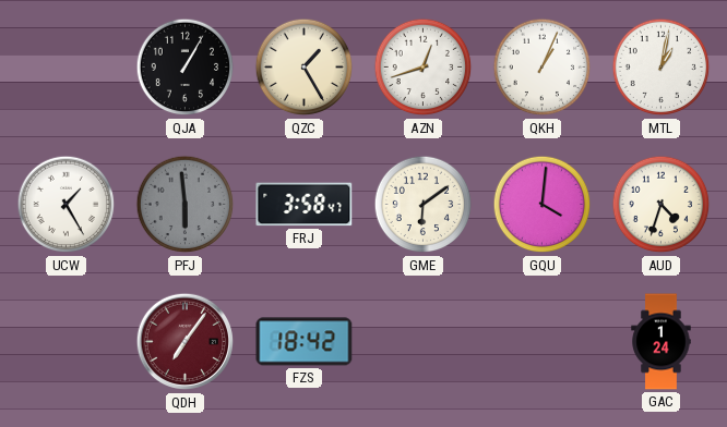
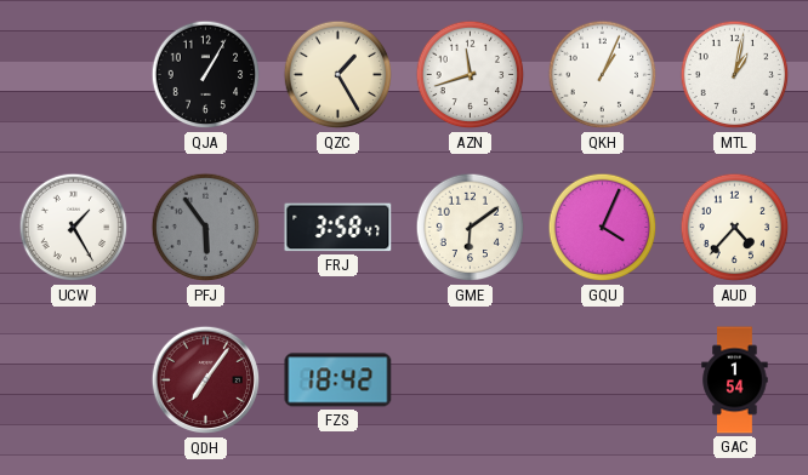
AZN: 12:42 -> 11:42
PFJ: 5:59 -> 5:54
GQU: 4:01 -> 4:04
AUD: 4:33 -> 4:37
GAC: 1:24 -> 1:54
